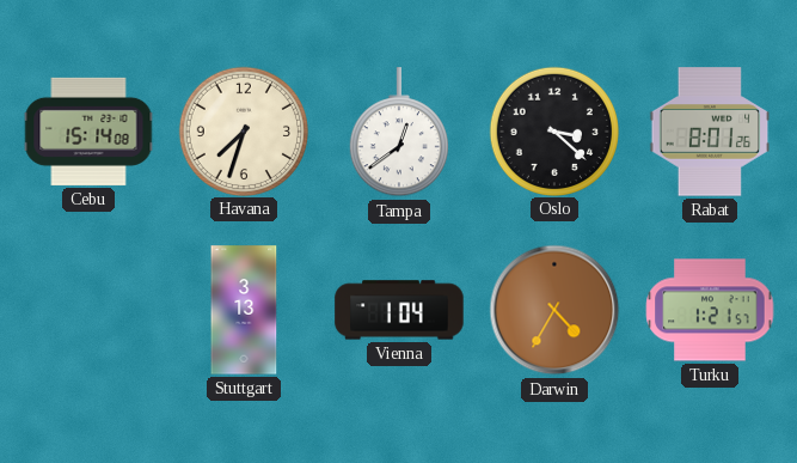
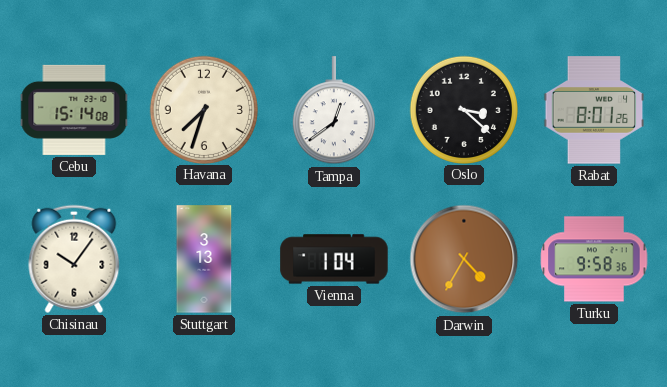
Chisinau: none -> 10:06
Turku: 1:21 -> 9:58
